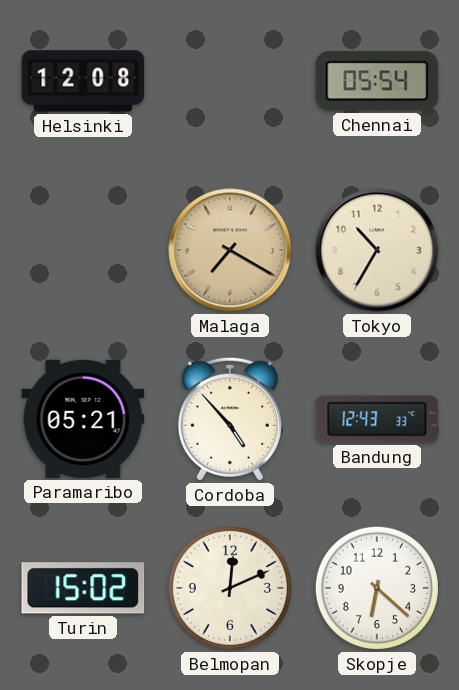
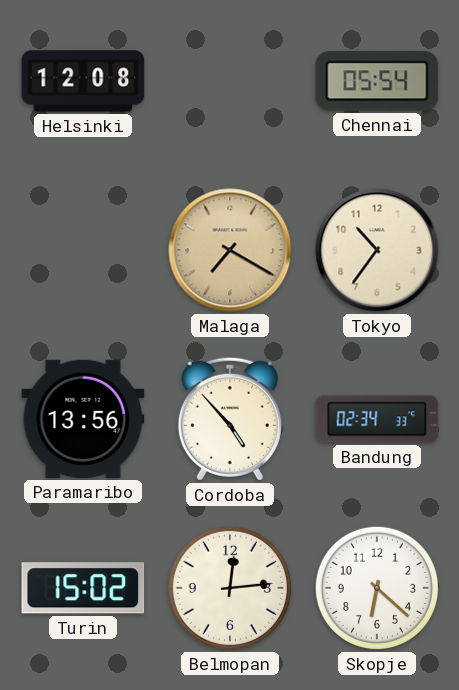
Tokyo: 10:35 -> 10:36
Paramaribo: 05:21 -> 13:56
Bandung: 12:43 -> 02:34
Belmopan: 12:11 -> 12:14
